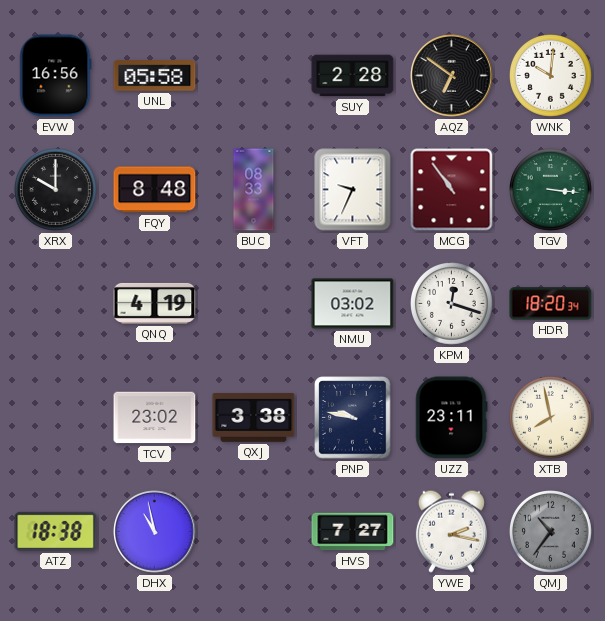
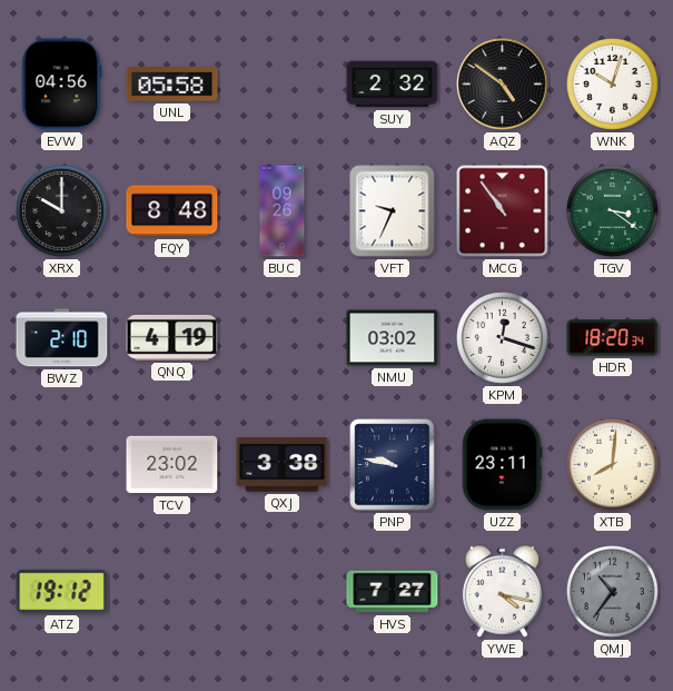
EVW: 16:56 -> 04:56
SUY: 2:28 -> 2:32
AQZ: 6:51 -> 4:51
WNK: 10:01 -> 10:03
BUC: 08:33 -> 09:26
TGV: 3:16 -> 3:21
BWZ: none -> 2:10
XTB: 7:58 -> 8:01
ATZ: 18:38 -> 19:12
DHX: 10:58 -> none
YWE: 2:17 -> 4:17
